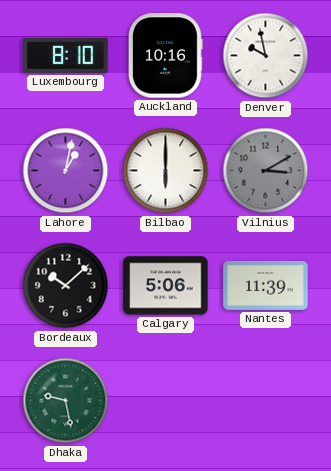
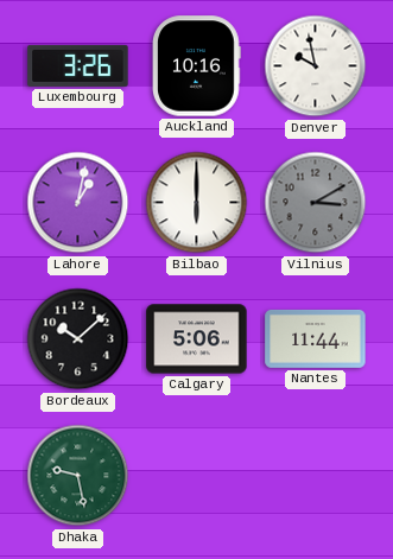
Luxembourg: 8:10 -> 3:26
Nantes: 11:39 -> 11:44
